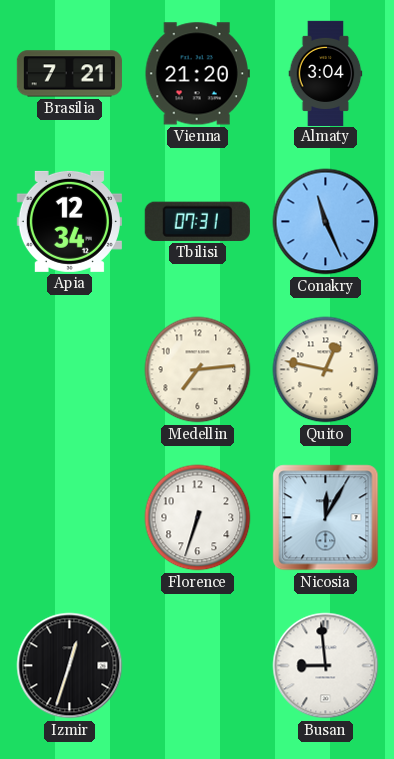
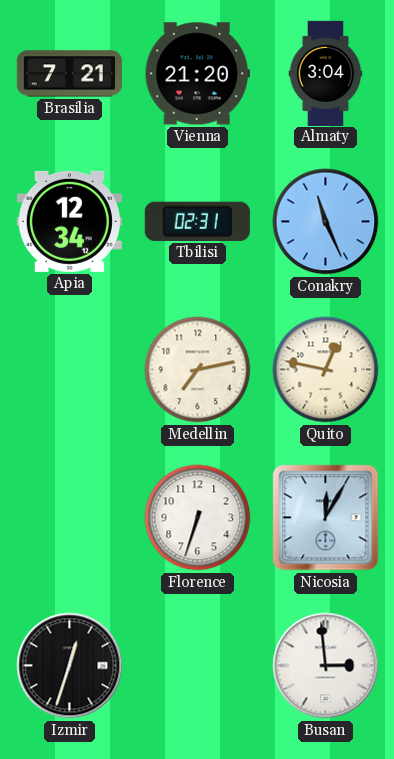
Tbilisi: 07:31 -> 02:31
Medellin: 7:14 -> 7:13
Busan: 8:59 -> 2:59
